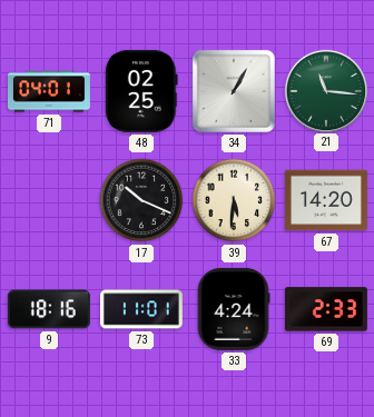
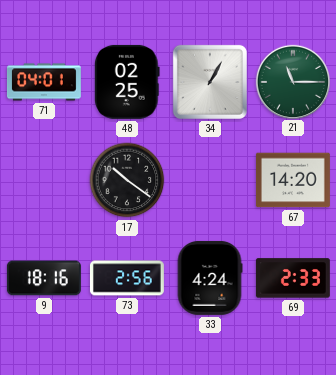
21: 11:16 -> 11:15
17: 10:19 -> 10:21
39: 5:31 -> none
73: 11:01 -> 2:56
